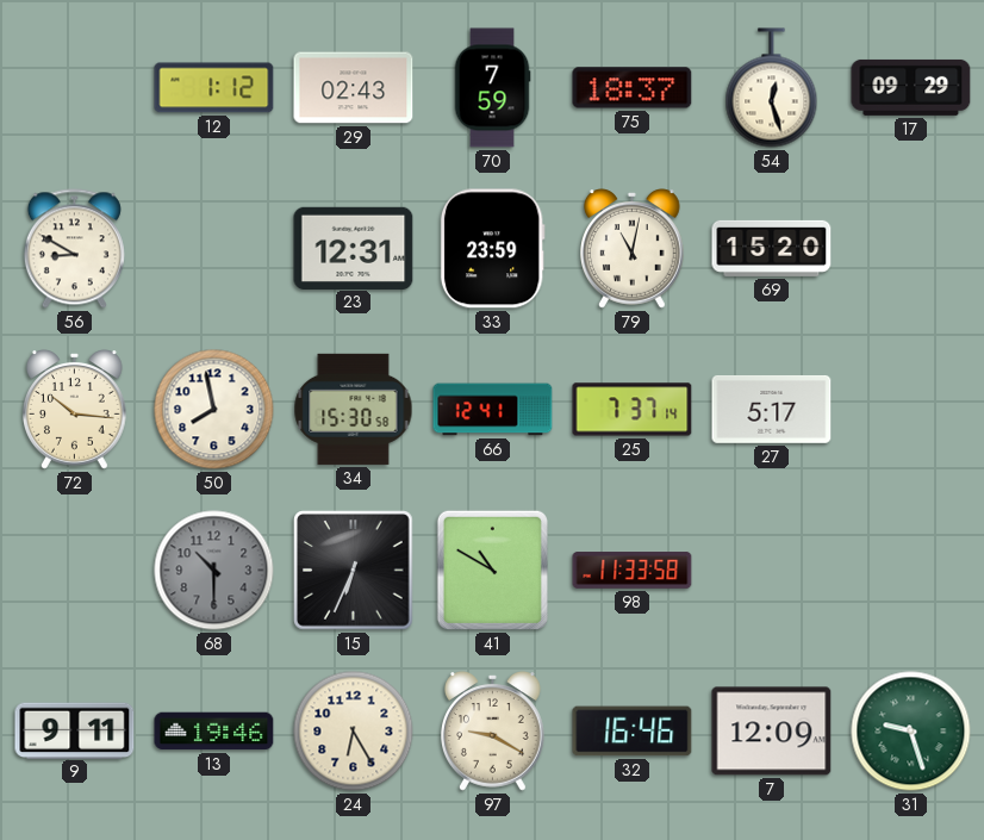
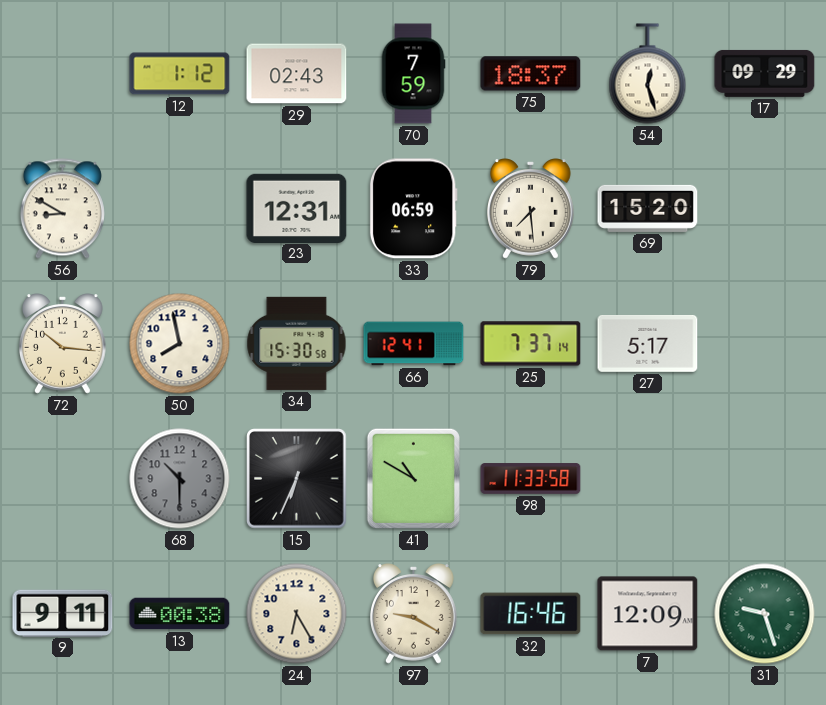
33: 23:59 -> 06:59
79: 11:02 -> 7:29
13: 19:46 -> 00:38
